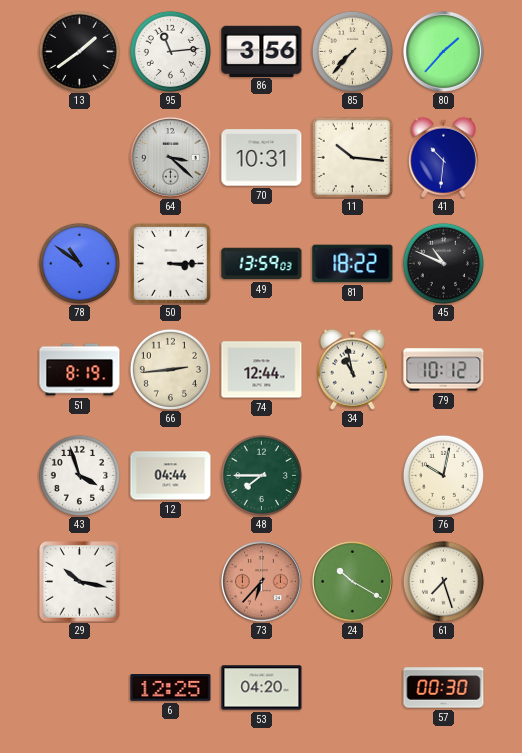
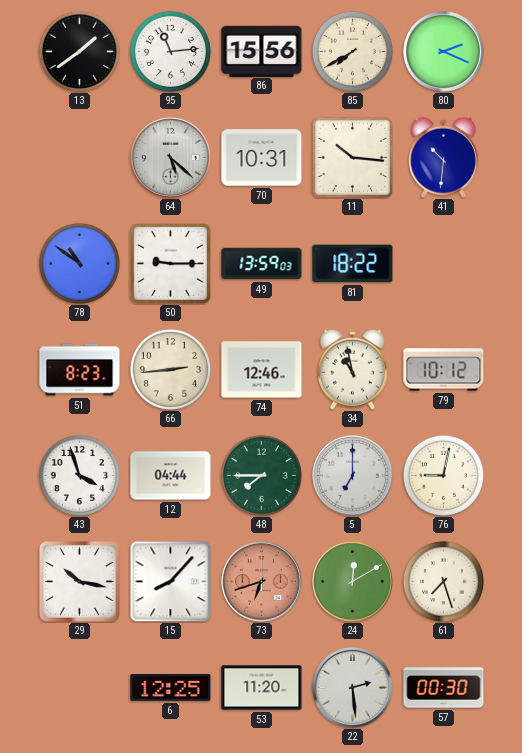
86: 3:56 -> 15:56
85: 7:37 -> 7:40
80: 1:37 -> 2:19
64: 3:22 -> 5:22
50: 3:15 -> 9:15
45: 10:49 -> none
51: 8:19 -> 8:23
74: 12:44 -> 12:46
5: none -> 7:00
76: 10:02 -> 9:02
15: none -> 8:07
73: 6:37 -> 6:42
24: 10:20 -> 12:10
53: 04:20 -> 11:20
22: none -> 2:29
